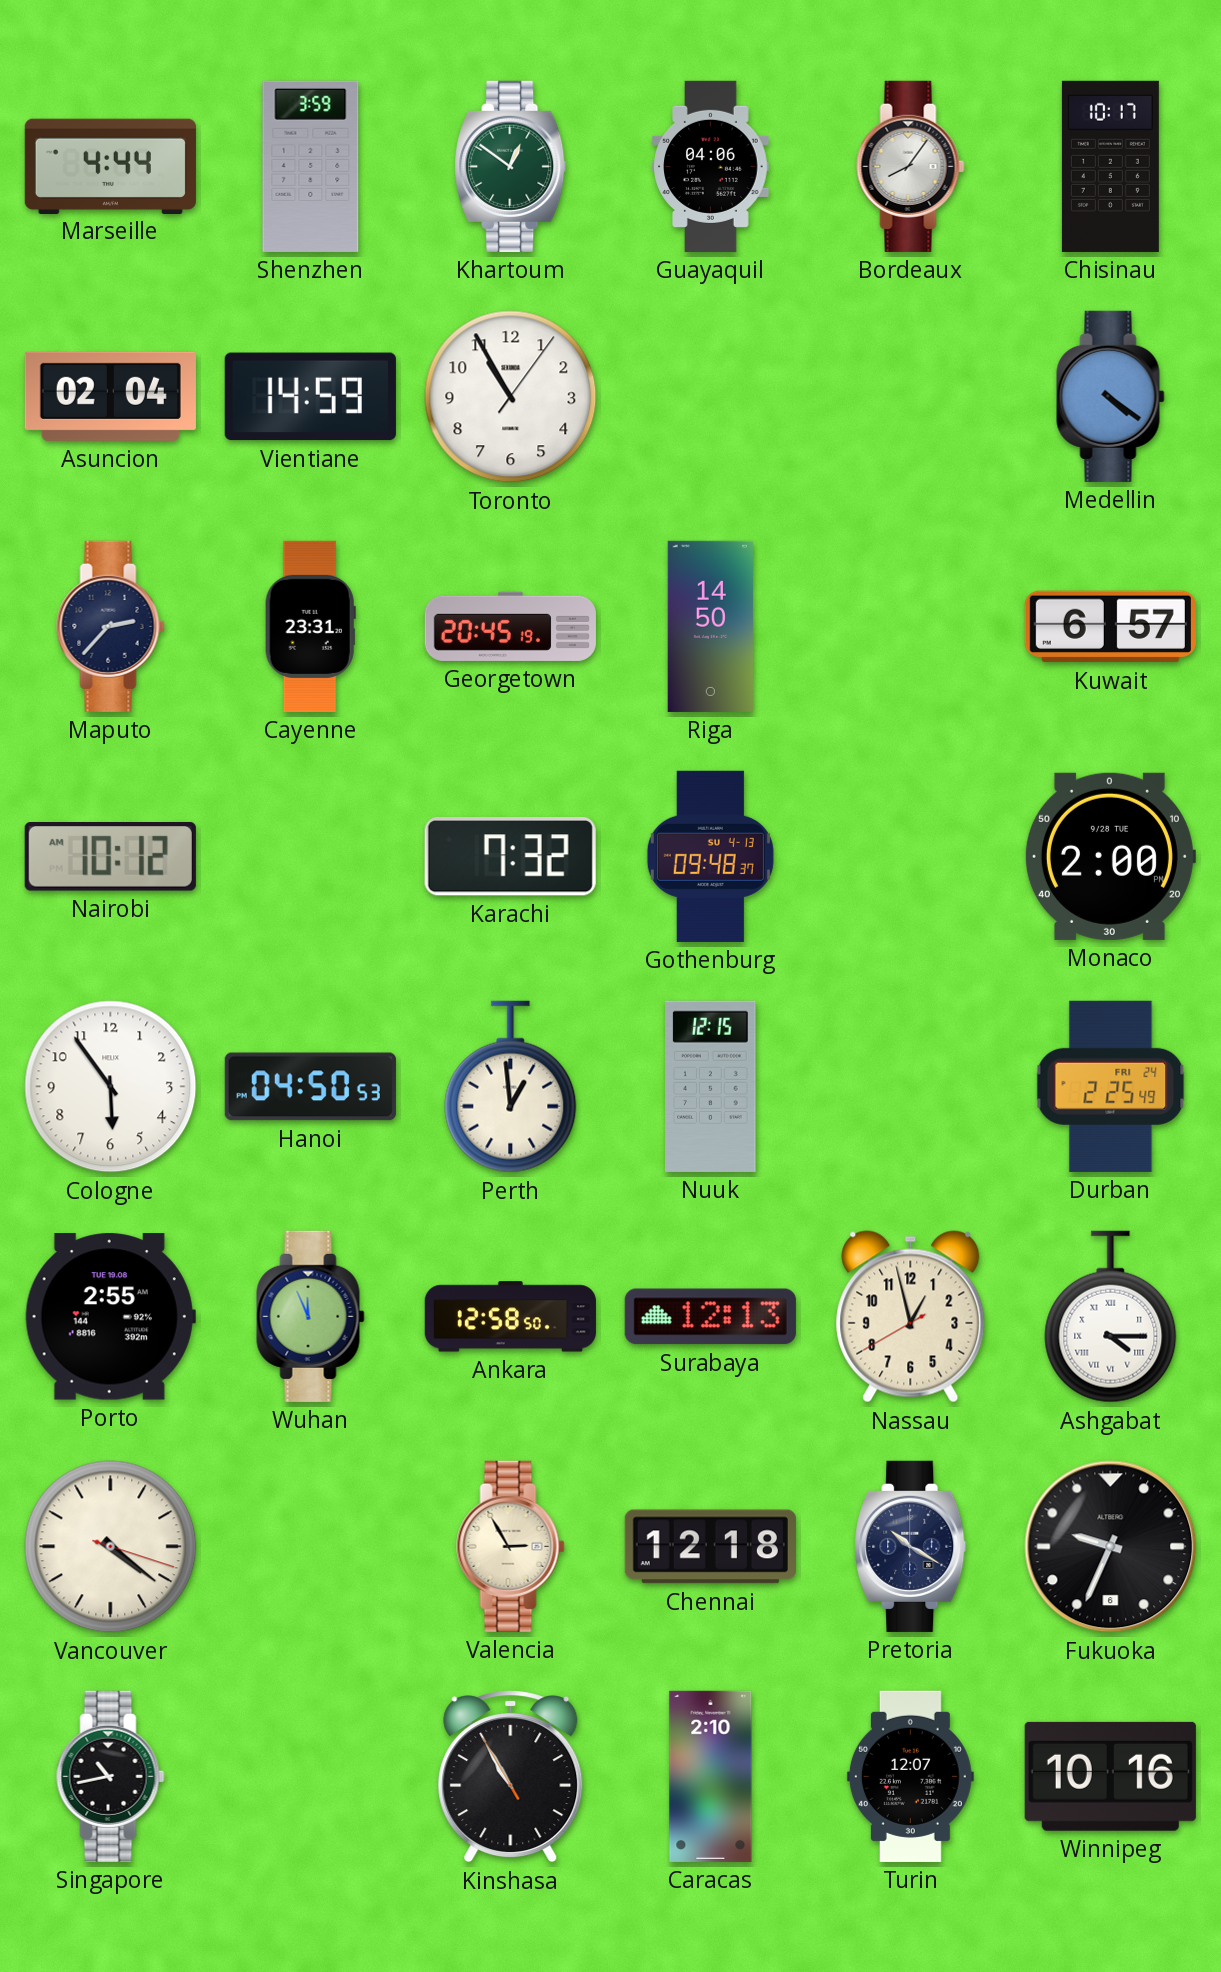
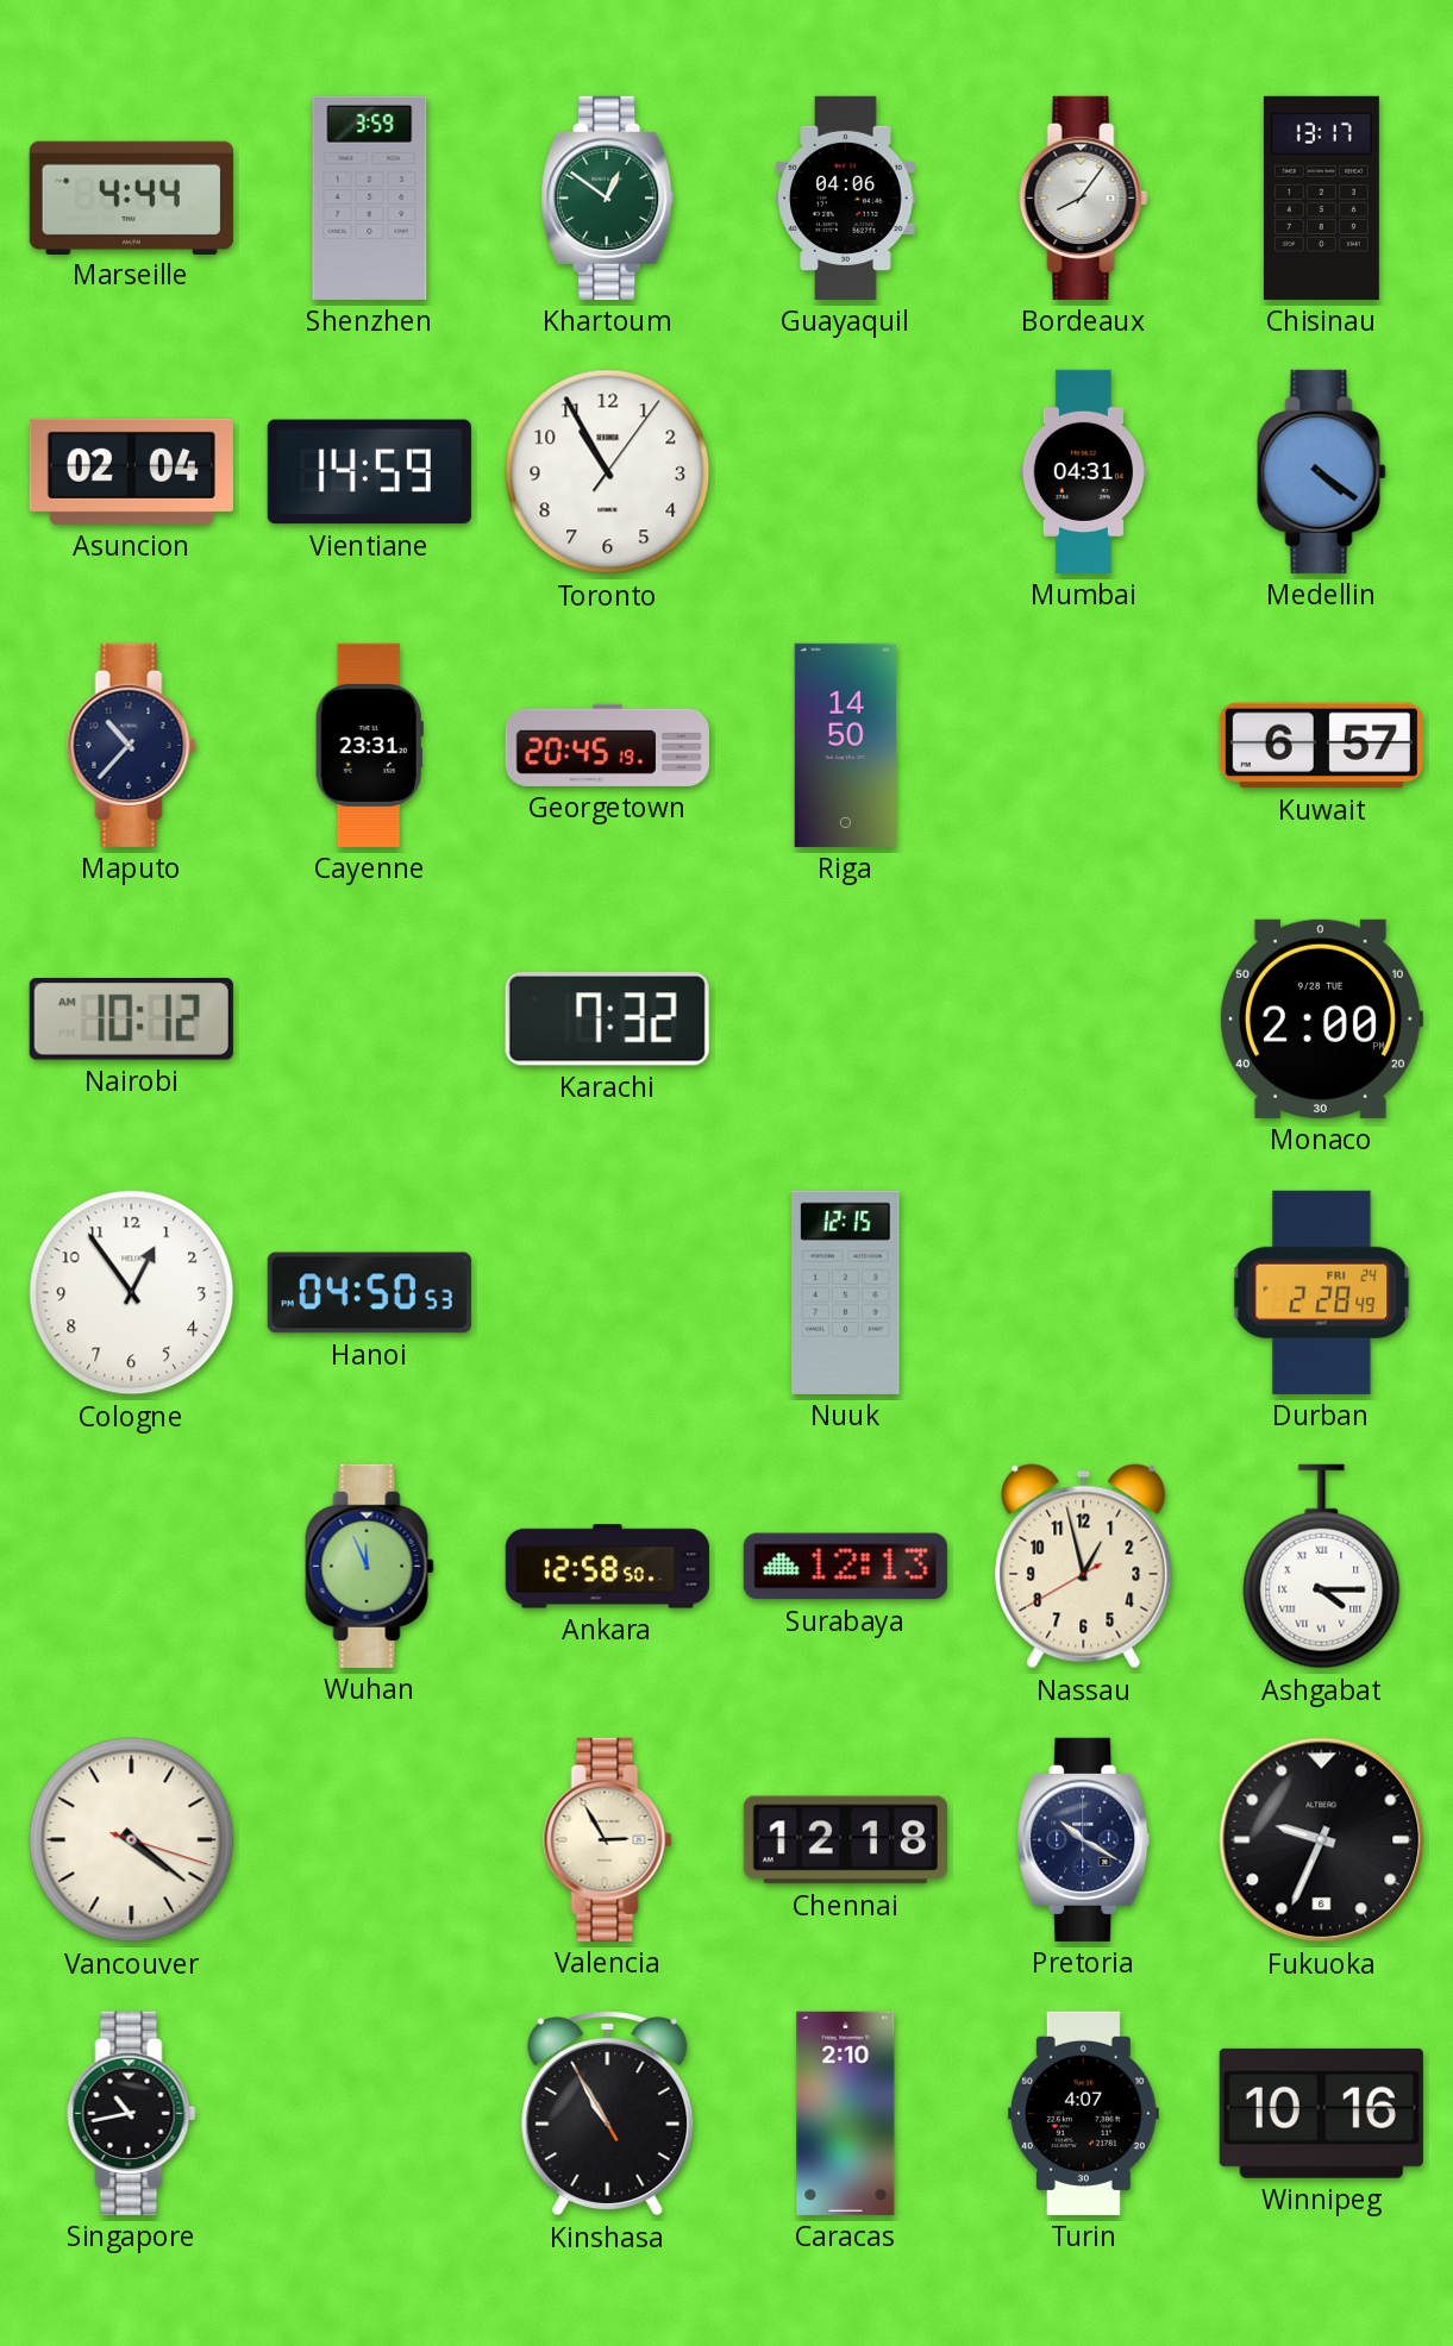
Chisinau: 10:17 -> 13:17
Mumbai: none -> 04:31
Maputo: 2:37 -> 10:37
Gothenburg: 09:48 -> none
Cologne: 5:54 -> 12:54
Perth: 12:59 -> none
Durban: 2:25 -> 2:28
Porto: 2:55 -> none
Turin: 12:07 -> 4:07
